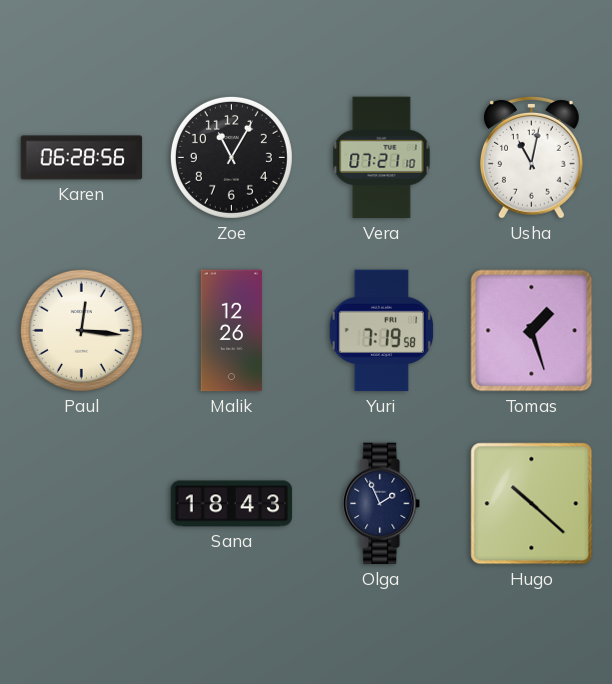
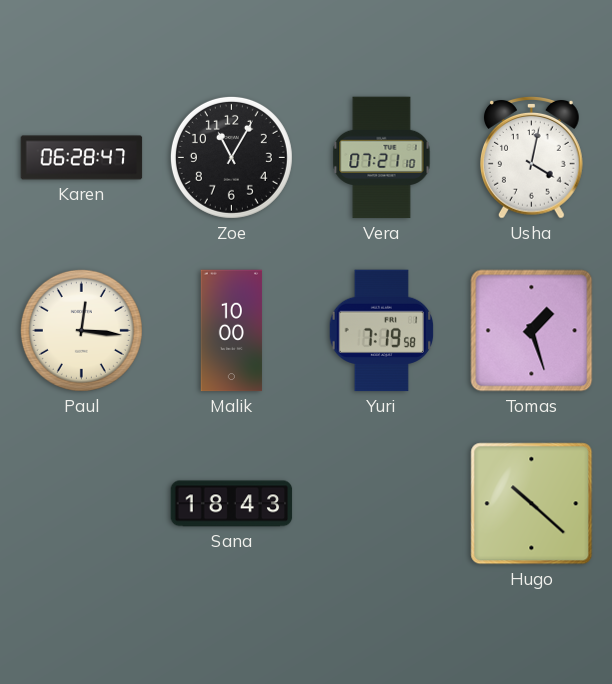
Karen: 06:28:56 -> 06:28:47
Usha: 11:02 -> 4:02
Malik: 12:26 -> 10:00
Olga: 1:56 -> none
